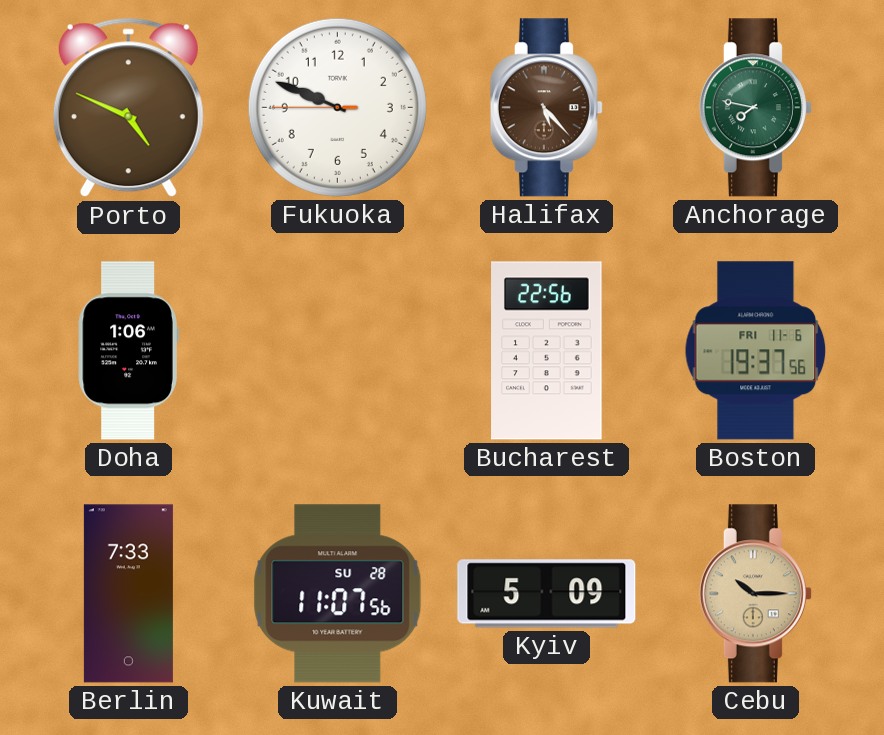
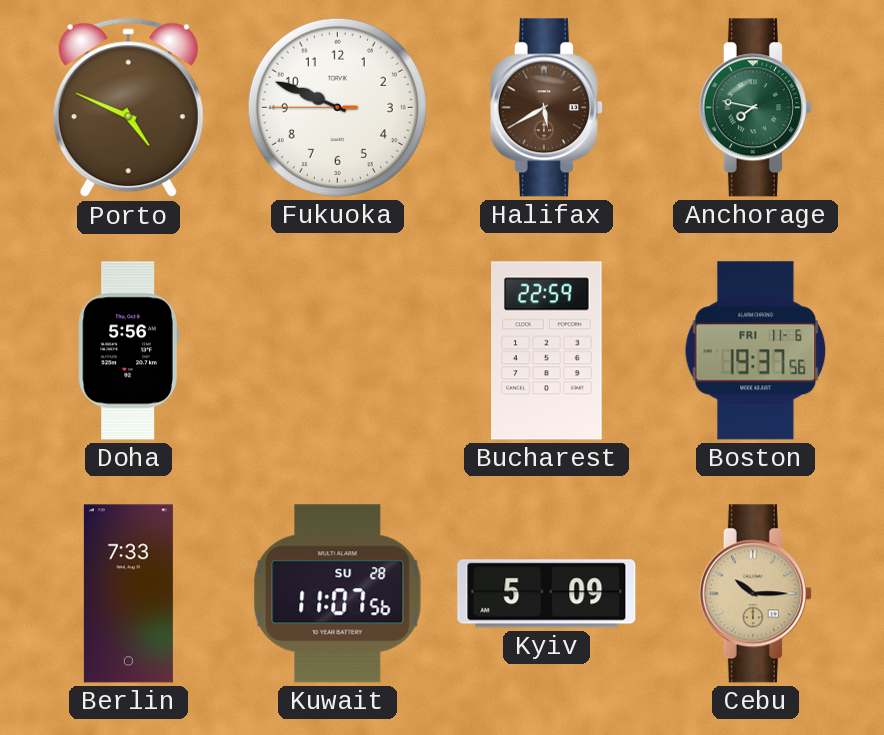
Halifax: 5:23 -> 5:40
Doha: 1:06 -> 5:56
Bucharest: 22:56 -> 22:59
